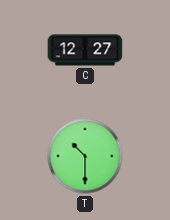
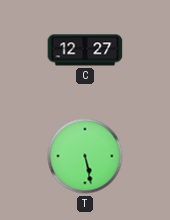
T: 10:30 -> 5:28
